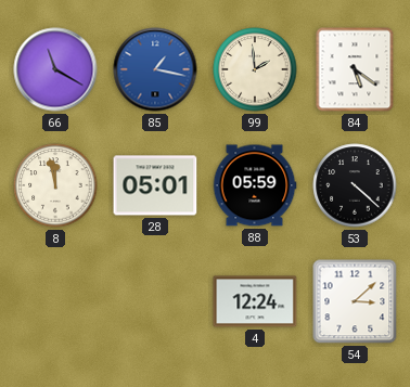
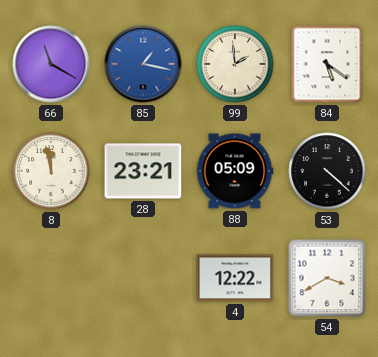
28: 05:01 -> 23:21
88: 05:59 -> 05:09
4: 12:24 -> 12:22
54: 3:08 -> 3:40
